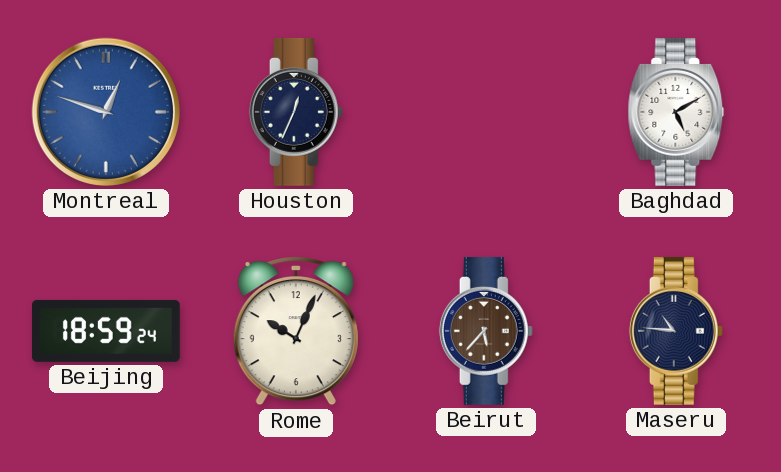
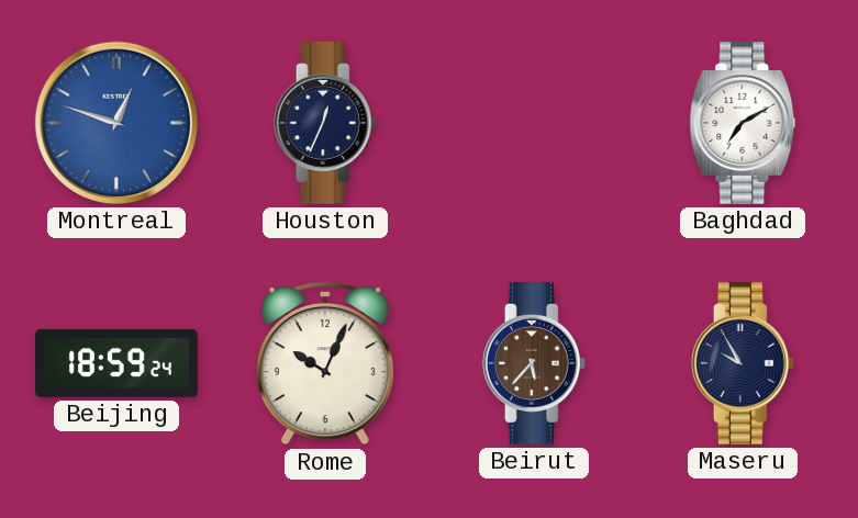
Baghdad: 5:10 -> 7:10
Maseru: 10:46 -> 9:55
